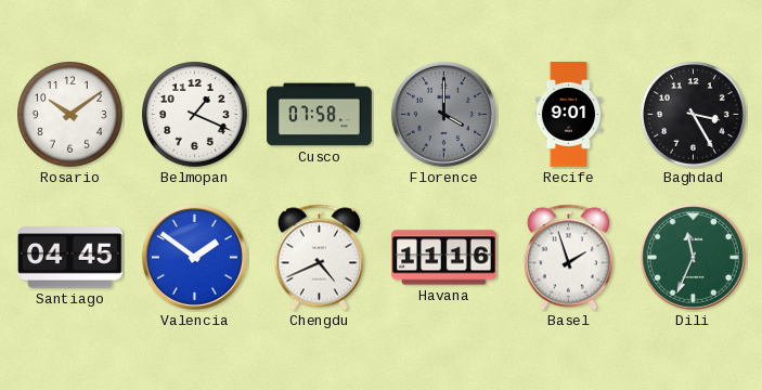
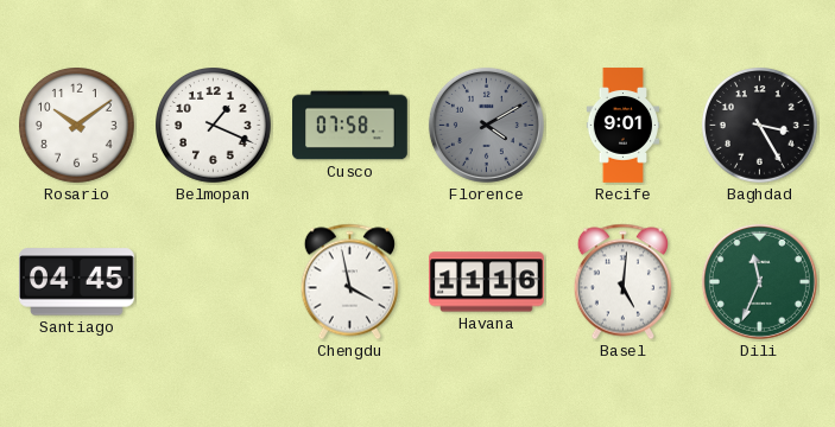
Florence: 4:00 -> 4:10
Valencia: 1:51 -> none
Chengdu: 4:41 -> 3:58
Basel: 1:57 -> 5:01
